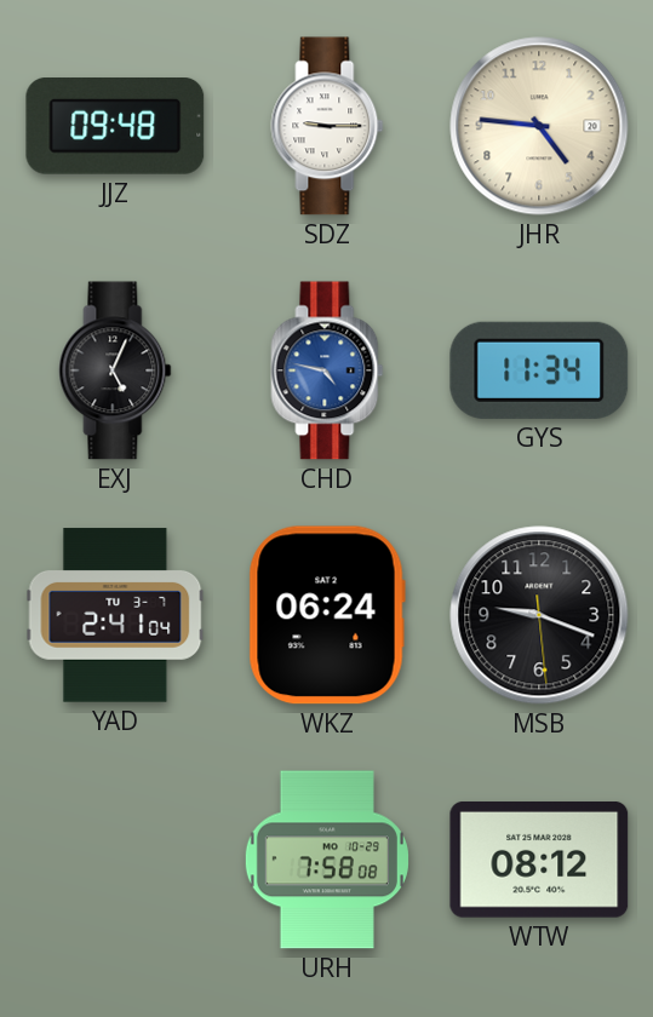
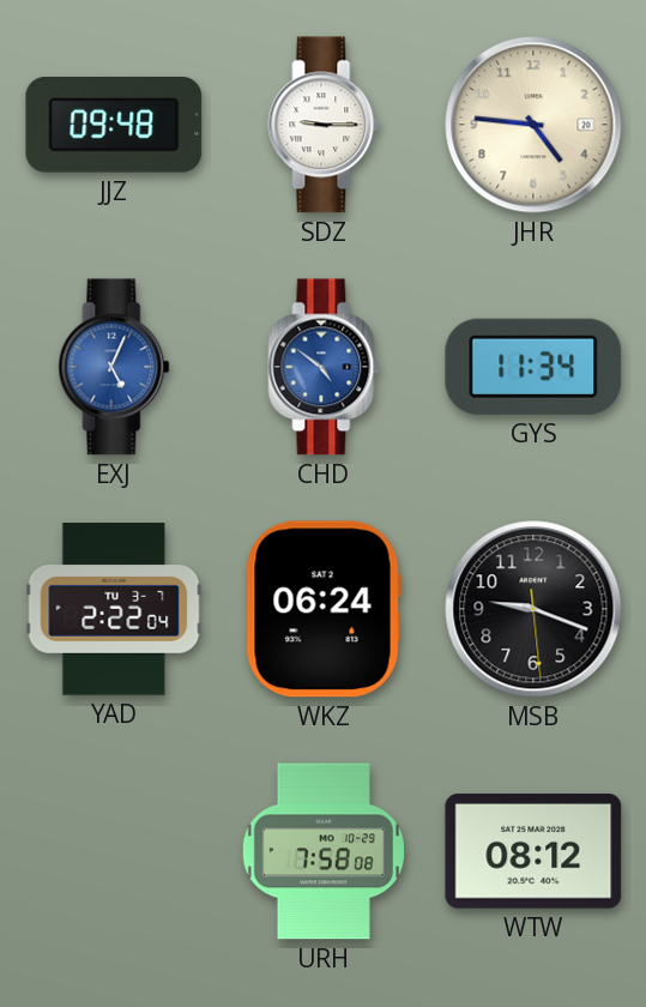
EXJ dial: black -> blue
CHD: 4:47 -> 4:51
YAD: 2:41 -> 2:22
